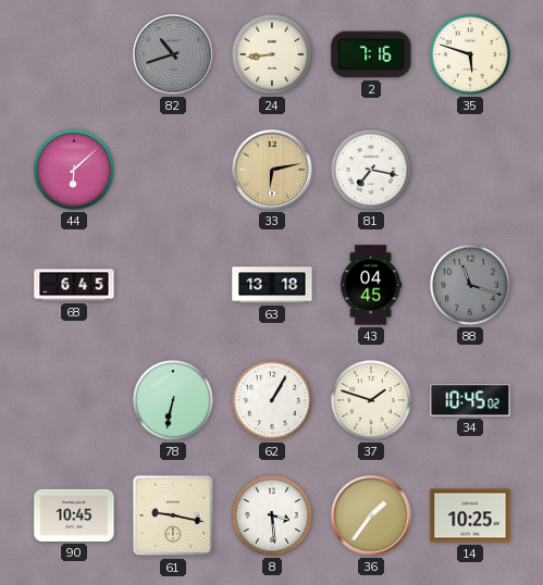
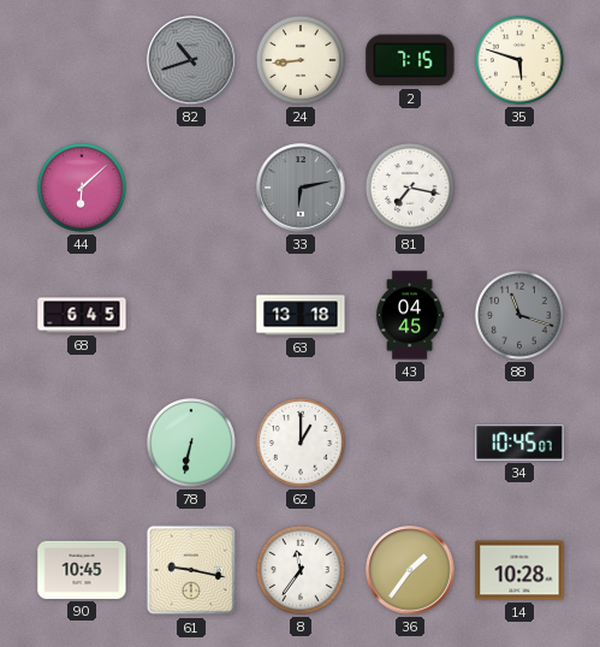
2: 7:16 -> 7:15
33 dial: champagne -> grey
62: 1:05 -> 1:00
37: 1:48 -> none
34: 10:45:02 -> 10:45:07
8: 3:29 -> 11:36
14: 10:25 -> 10:28
